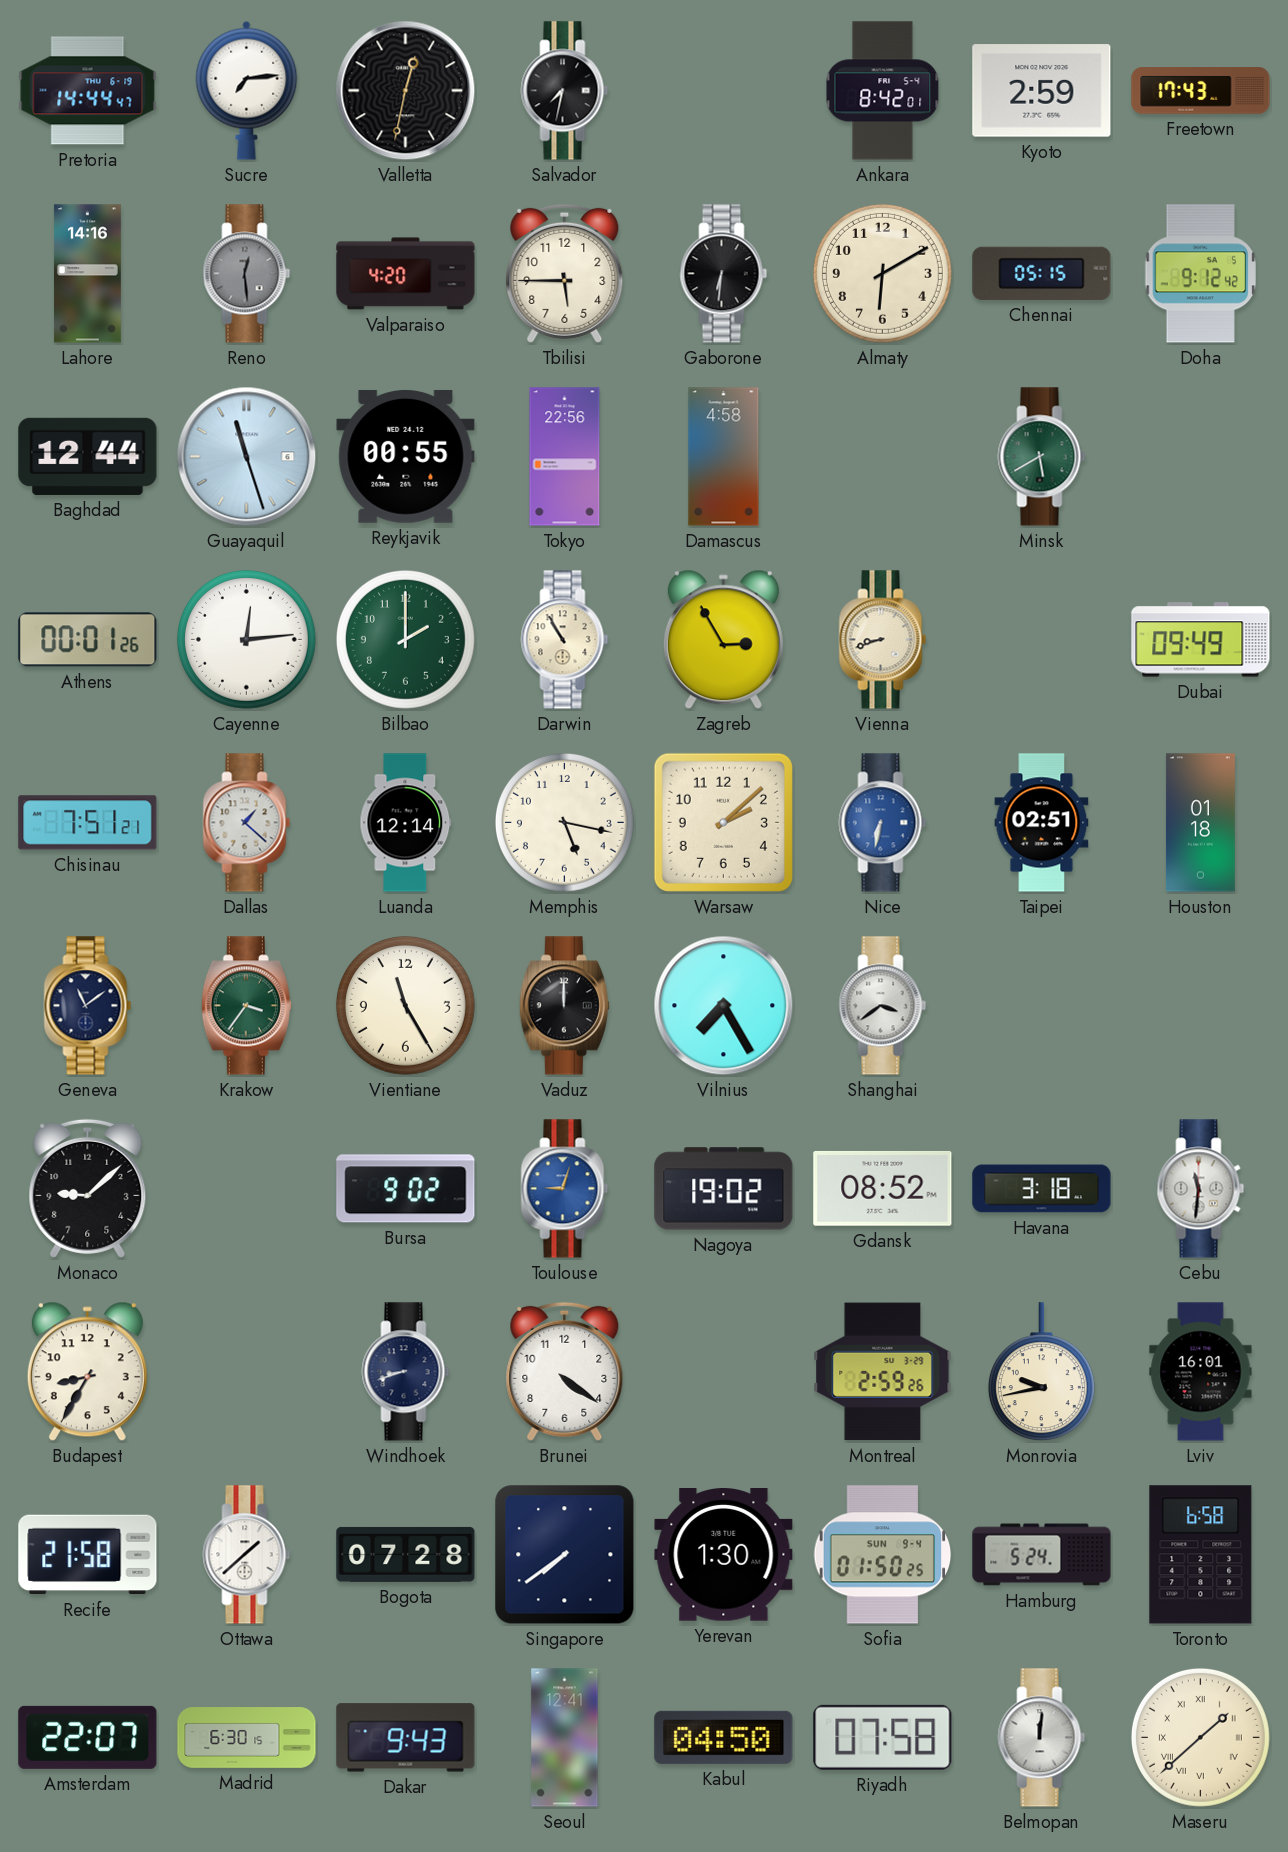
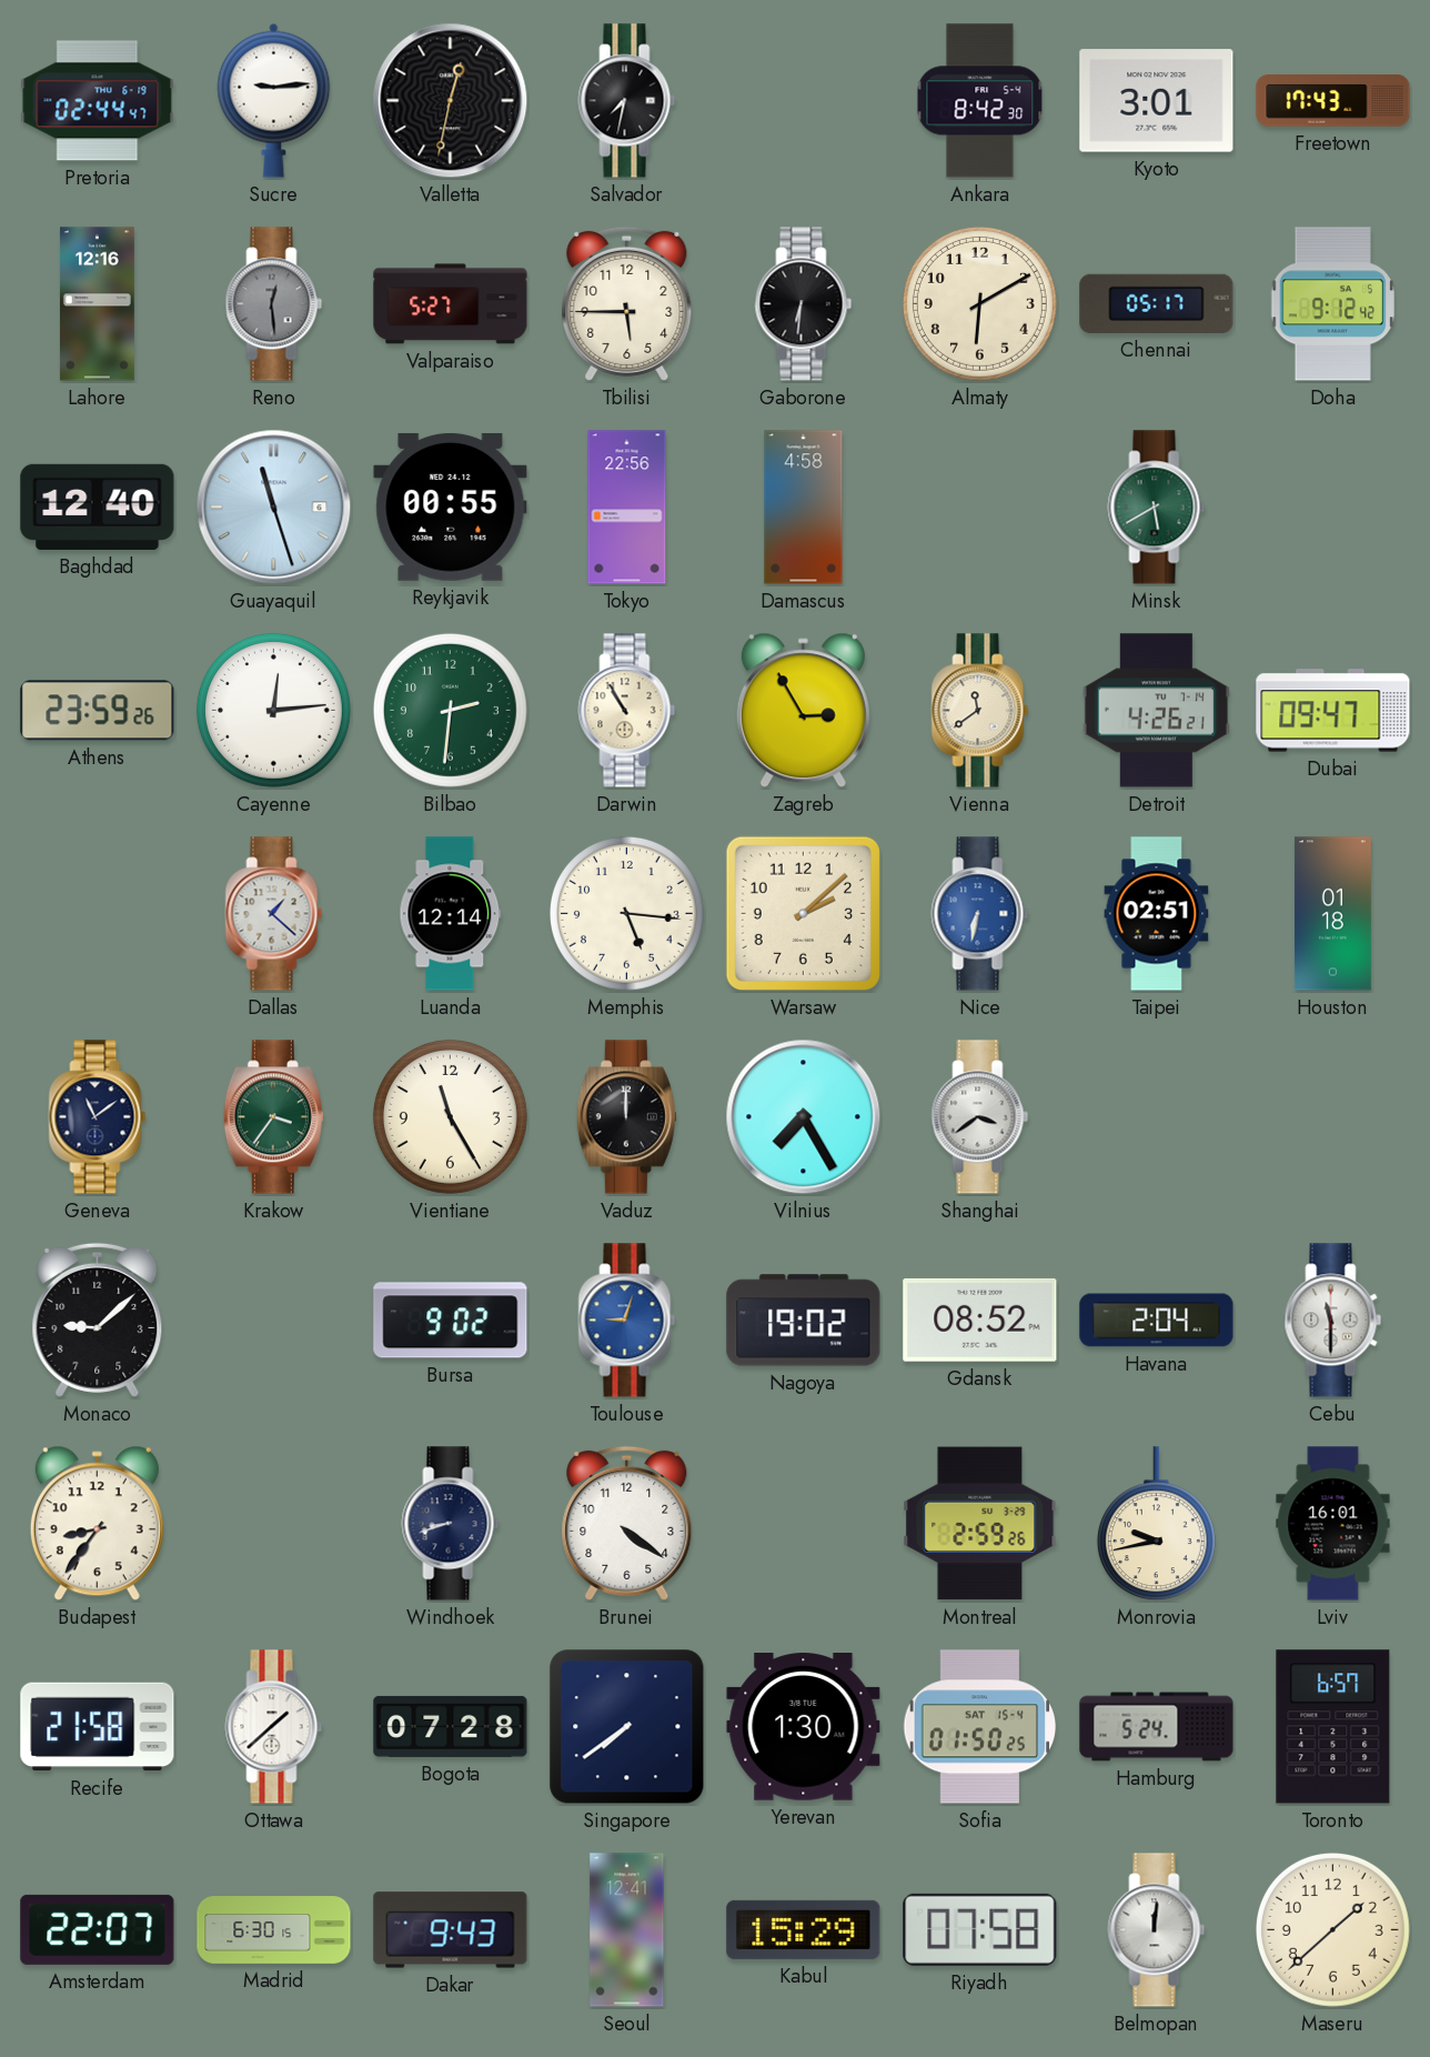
Pretoria: 14:44 -> 02:44
Sucre: 7:14 -> 9:14
Ankara: 8:42:01 -> 8:42:30
Kyoto: 2:59 -> 3:01
Lahore: 14:16 -> 12:16
Valparaiso: 4:20 -> 5:27
Chennai: 05:15 -> 05:17
Baghdad: 12:44 -> 12:40
Athens: 00:01 -> 23:59
Bilbao: 2:00 -> 2:31
Vienna: 8:42 -> 11:39
Detroit: none -> 4:26
Dubai: 09:49 -> 09:47
Chisinau: 7:51 -> none
Memphis: 5:17 -> 5:16
Havana: 3:18 -> 2:04
Cebu: 11:31 -> 11:30
Budapest: 8:35 -> 8:36
Sofia date: SUN 9-4 -> SAT 15-4
Toronto: 6:58 -> 6:57
Kabul: 04:50 -> 15:29
Maseru numerals: Roman -> Arabic
